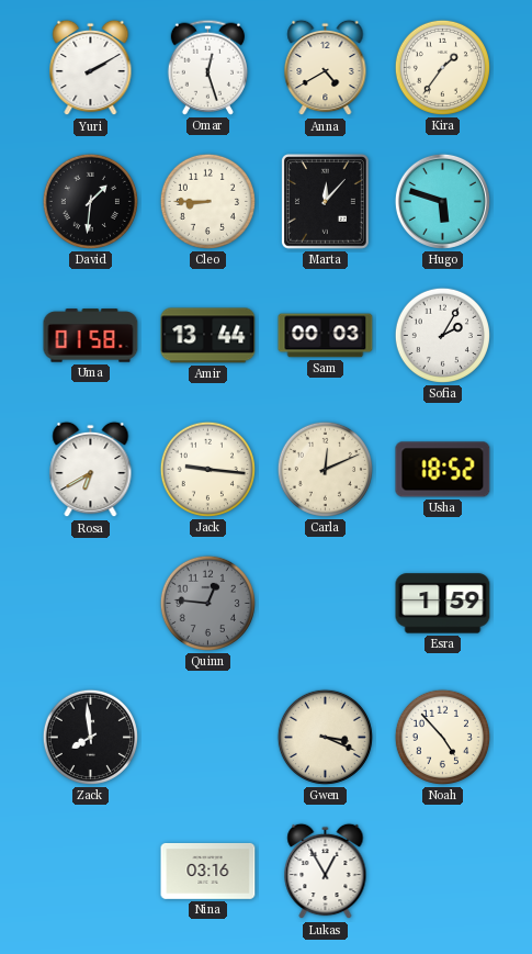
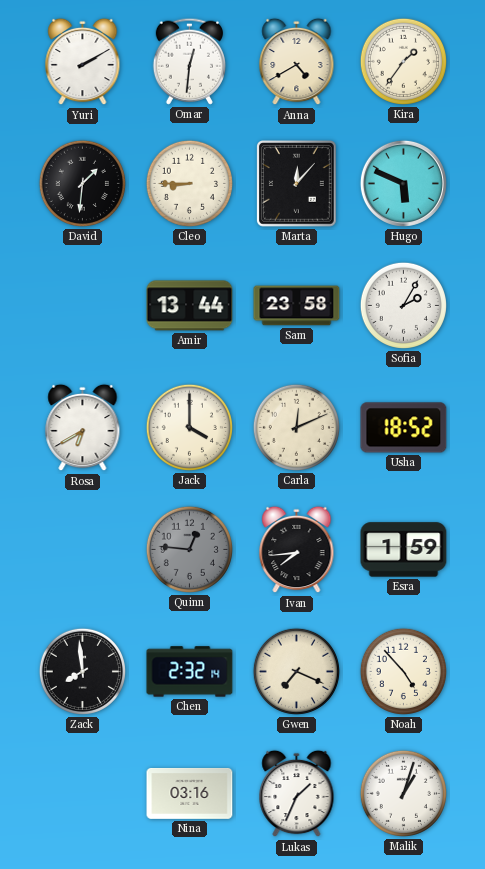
Omar: 12:27 -> 12:31
Hugo: 5:48 -> 5:49
Uma: 01:58 -> none
Sam: 00:03 -> 23:58
Jack: 9:16 -> 4:00
Ivan: none -> 7:44
Chen: none -> 2:32
Gwen: 3:19 -> 7:19
Lukas: 12:55 -> 1:34
Malik: none -> 1:03
